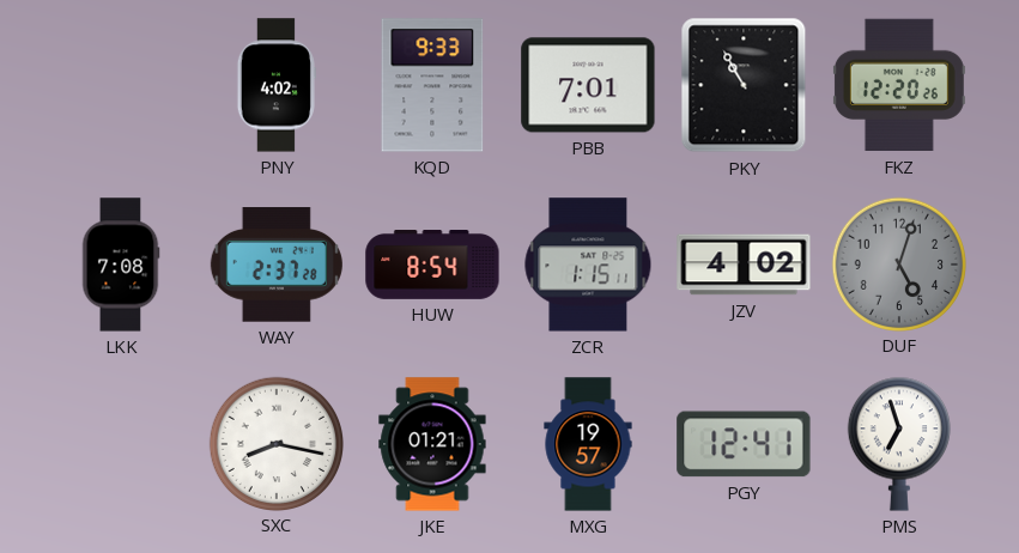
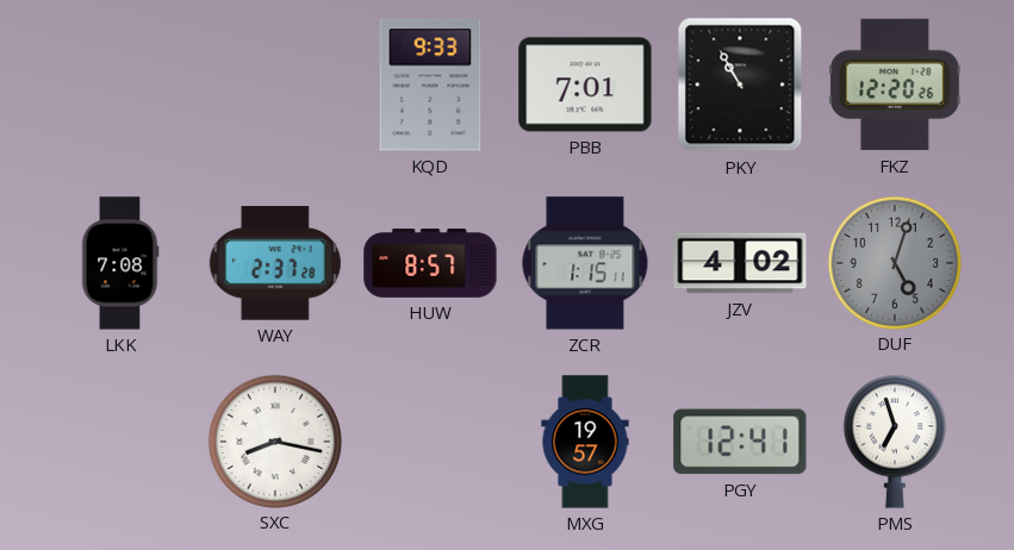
PNY: 4:02 -> none
HUW: 8:54 -> 8:57
JKE: 01:21 -> none
